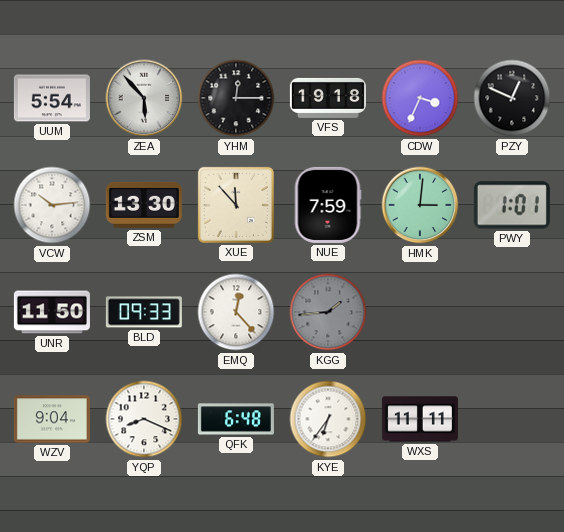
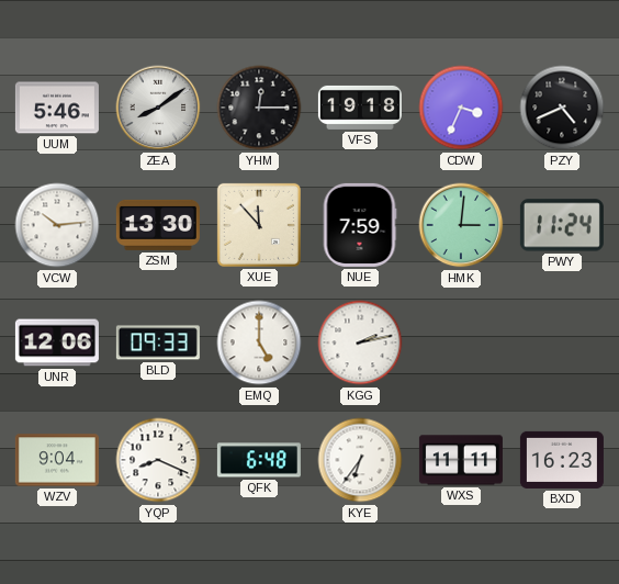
UUM: 5:54 -> 5:46
ZEA: 5:53 -> 8:09
PZY: 12:49 -> 4:41
PWY: 1:01 -> 11:24
UNR: 11:50 -> 12:06
EMQ: 12:23 -> 5:00
KGG: 1:44 -> 2:13
KGG dial: grey -> white
BXD: none -> 16:23
